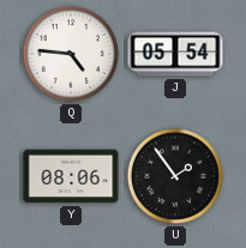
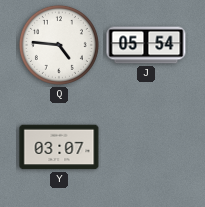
Y: 08:06 -> 03:07
U: 1:54 -> none
